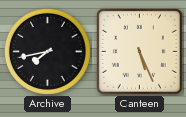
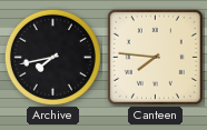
Canteen: 5:26 -> 7:46
